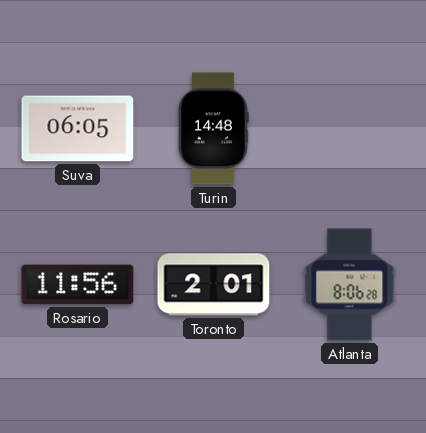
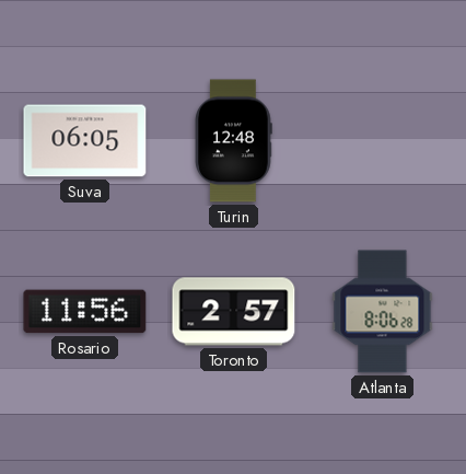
Turin: 14:48 -> 12:48
Toronto: 2:01 -> 2:57
